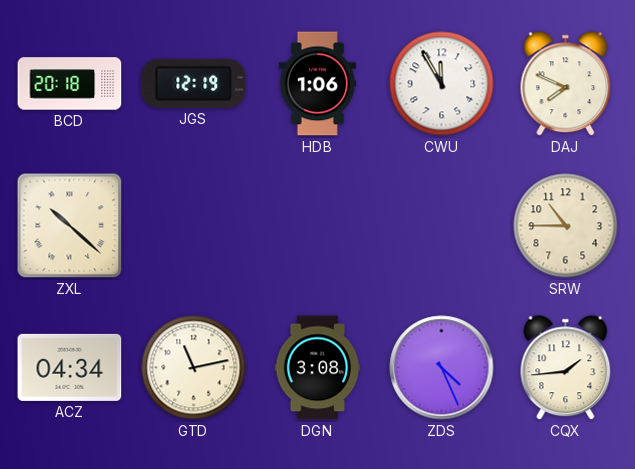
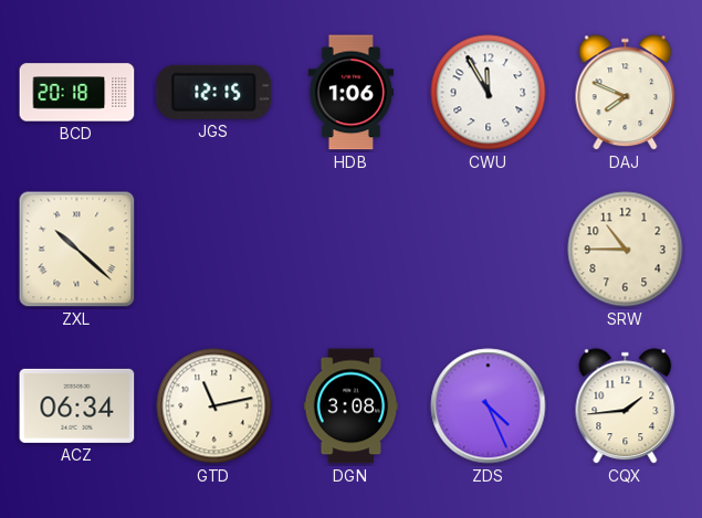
JGS: 12:19 -> 12:15
ACZ: 04:34 -> 06:34
